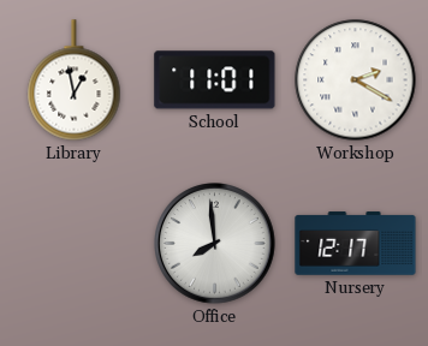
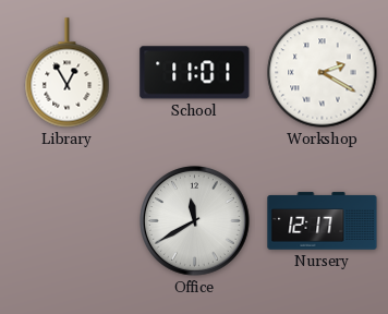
Library: 12:58 -> 12:55
Office: 7:59 -> 11:40
